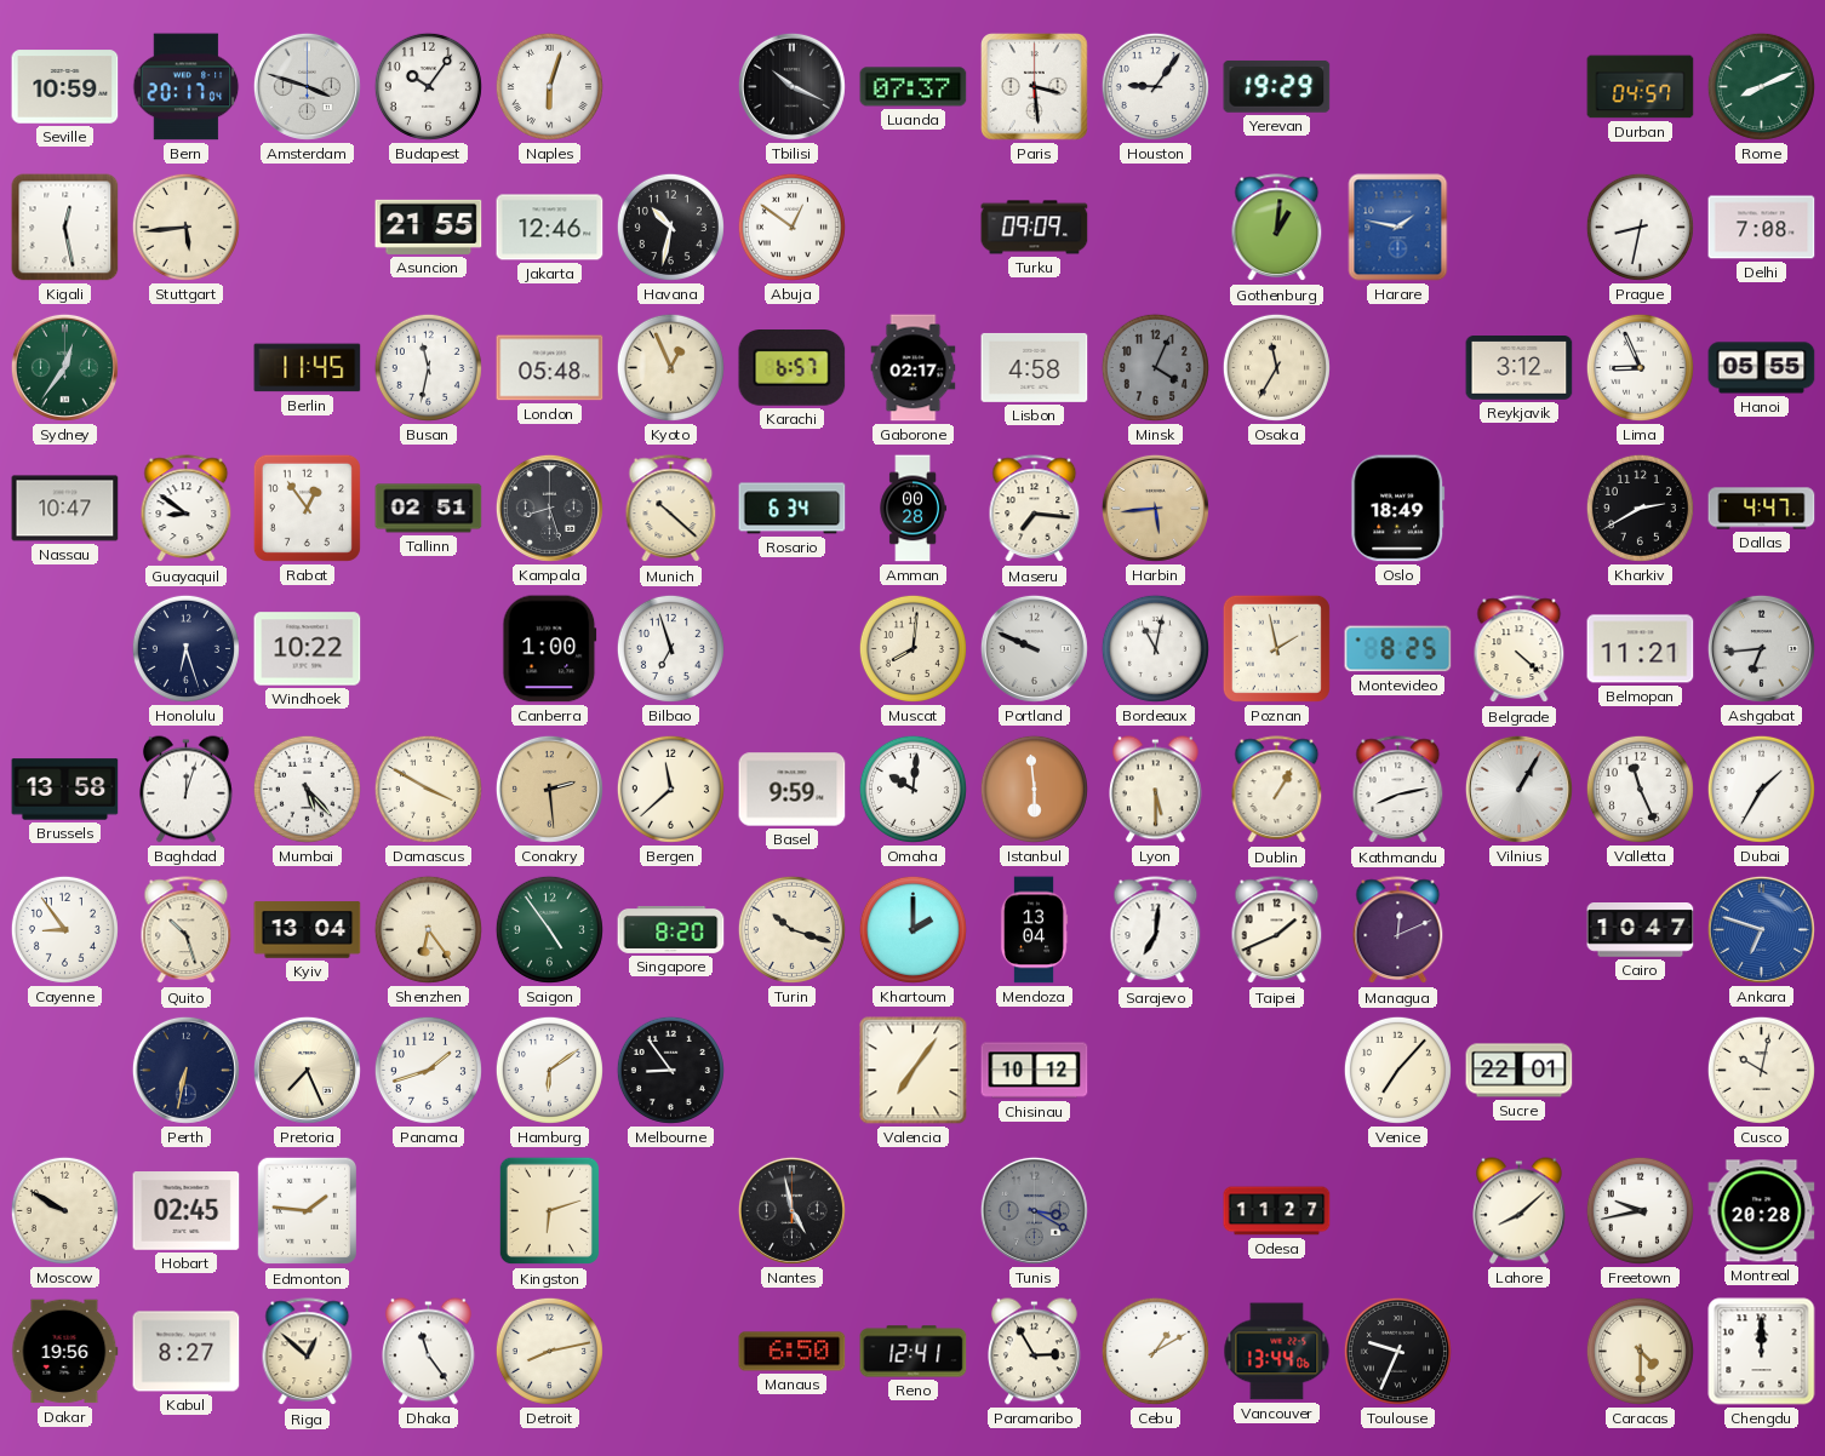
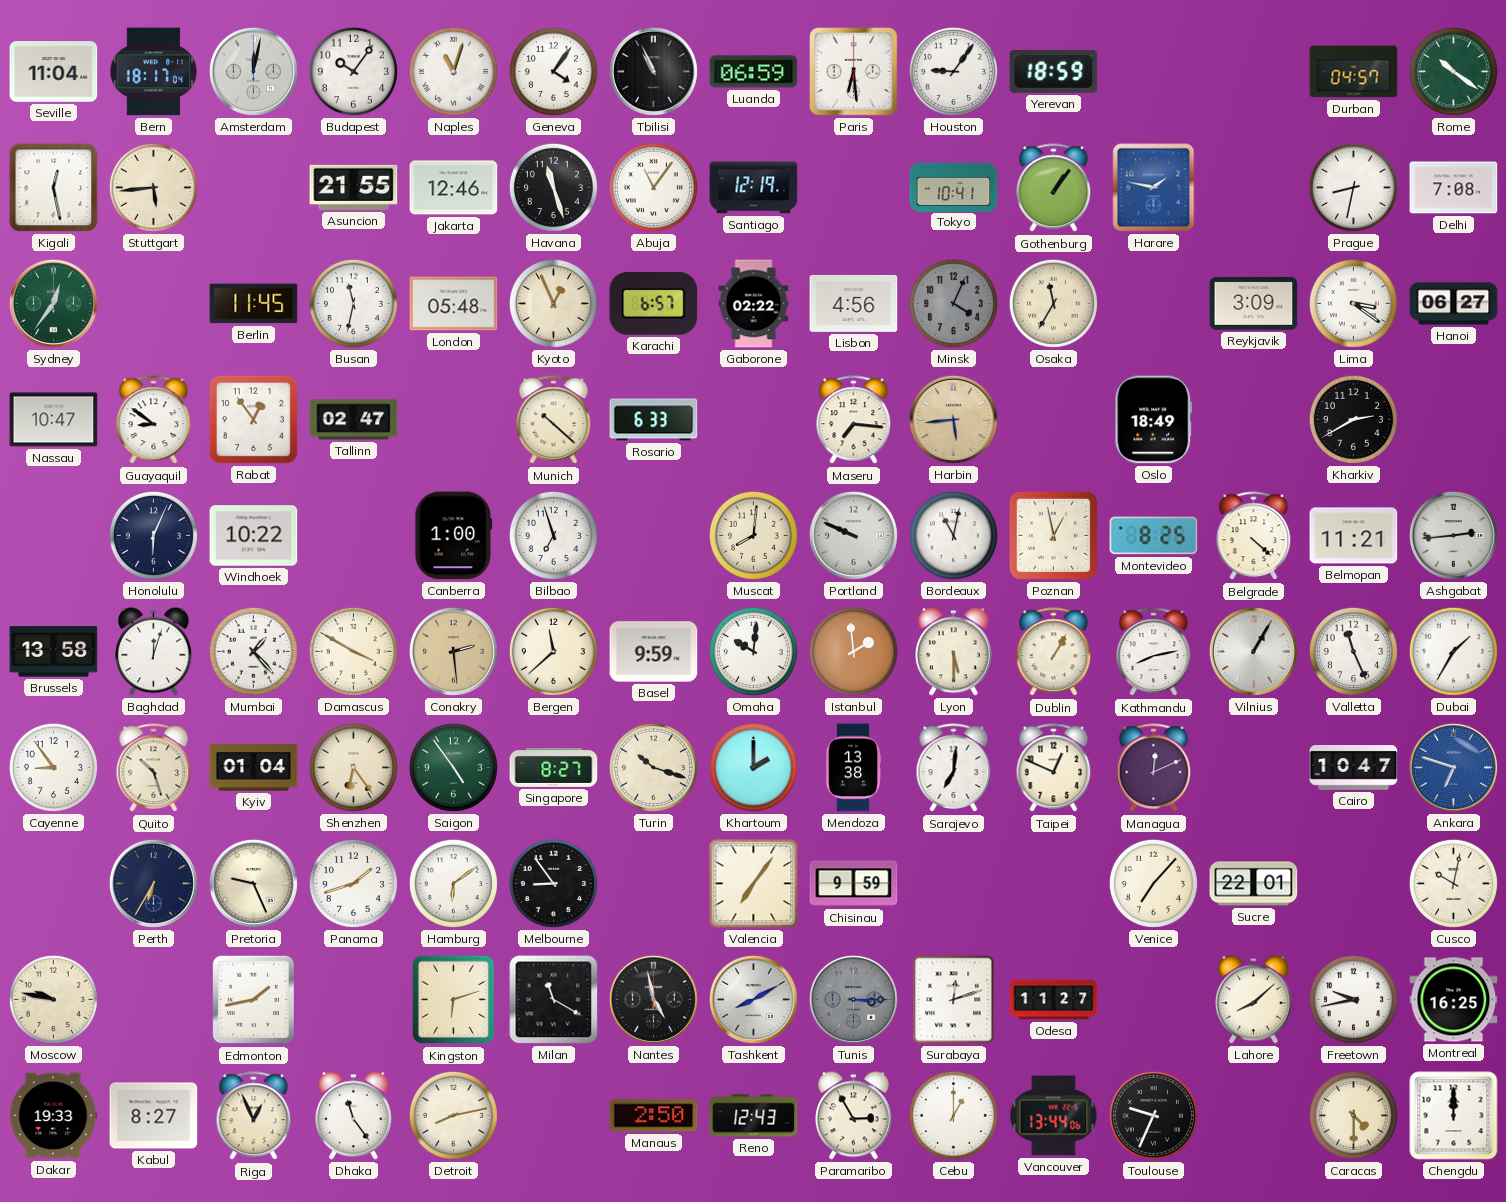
Seville: 10:59 -> 11:04
Bern: 20:17 -> 18:17
Amsterdam: 3:48 -> 12:02
Naples: 6:03 -> 11:03
Geneva: none -> 4:06
Tbilisi: 10:19 -> 10:56
Luanda: 07:37 -> 06:59
Paris: 3:29 -> 6:29
Yerevan: 19:29 -> 18:59
Rome: 8:11 -> 10:21
Havana: 10:32 -> 11:27
Abuja: 12:51 -> 11:06
Santiago: none -> 12:19
Turku: 09:09 -> none
Tokyo: none -> 10:41
Gothenburg: 1:01 -> 1:06
Gaborone: 02:17 -> 02:22
Lisbon: 4:58 -> 4:56
Reykjavik: 3:12 -> 3:09
Lima: 8:56 -> 3:21
Hanoi: 05:55 -> 06:27
Tallinn: 02:51 -> 02:47
Kampala: 8:27 -> none
Rosario: 6:34 -> 6:33
Amman: 00:28 -> none
Dallas: 4:47 -> none
Honolulu: 6:27 -> 6:04
Poznan: 1:58 -> 12:58
Ashgabat: 6:44 -> 2:44
Mumbai: 5:23 -> 1:23
Istanbul: 5:59 -> 1:59
Kyiv: 13:04 -> 01:04
Singapore: 8:20 -> 8:27
Mendoza: 13:04 -> 13:38
Taipei: 1:41 -> 12:49
Perth: 6:32 -> 6:35
Pretoria: 7:26 -> 9:26
Chisinau: 10:12 -> 9:59
Moscow: 9:50 -> 9:47
Hobart: 02:45 -> none
Edmonton: 1:46 -> 1:43
Milan: none -> 11:20
Tashkent: none -> 8:10
Tunis: 3:20 -> 3:15
Surabaya: none -> 12:12
Montreal: 20:28 -> 16:25
Dakar: 19:56 -> 19:33
Riga: 12:52 -> 12:56
Manaus: 6:50 -> 2:50
Reno: 12:41 -> 12:43
Cebu: 1:10 -> 1:00
